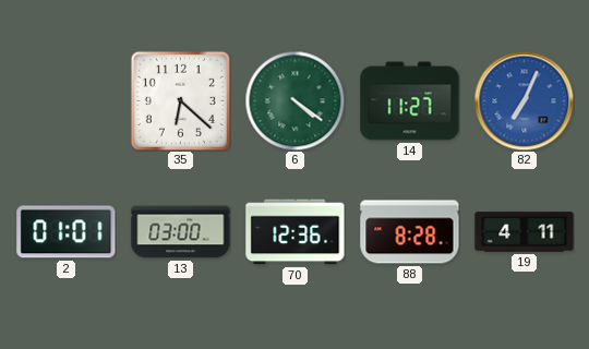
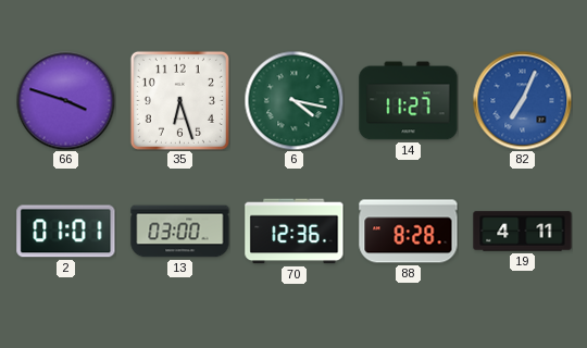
66: none -> 3:48
35: 6:22 -> 6:27
6: 4:21 -> 4:17
